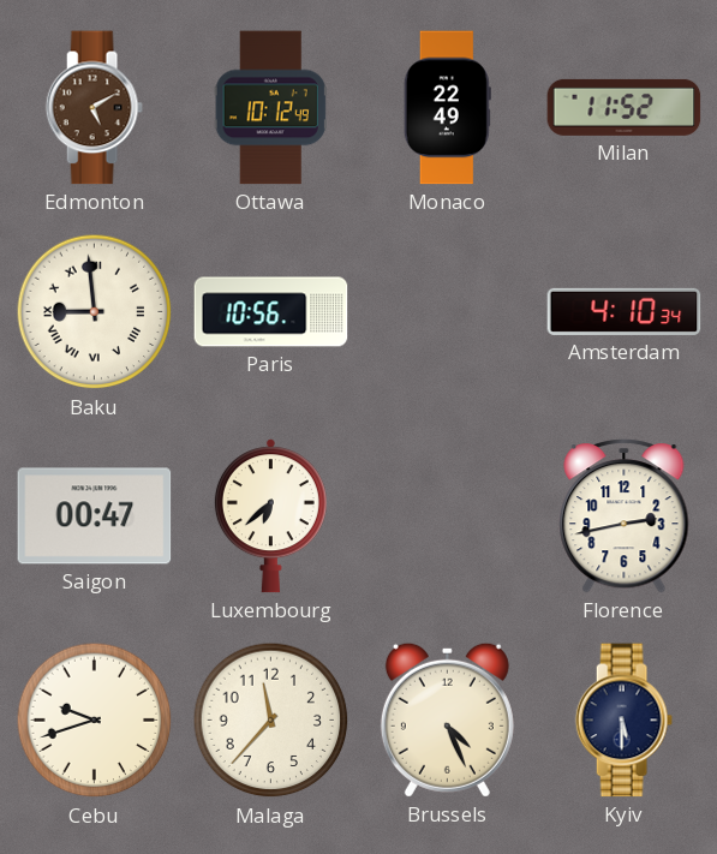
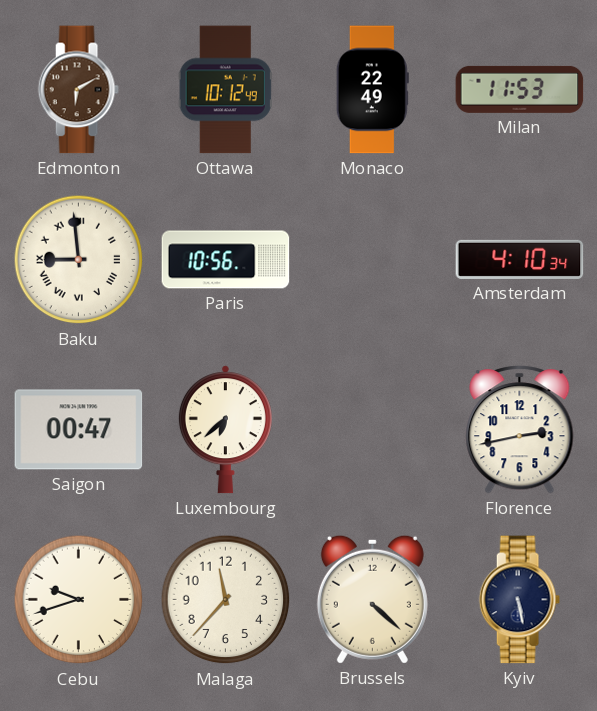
Edmonton: 5:10 -> 6:10
Milan: 11:52 -> 11:53
Brussels: 4:26 -> 4:22
Kyiv: 5:30 -> 5:28
